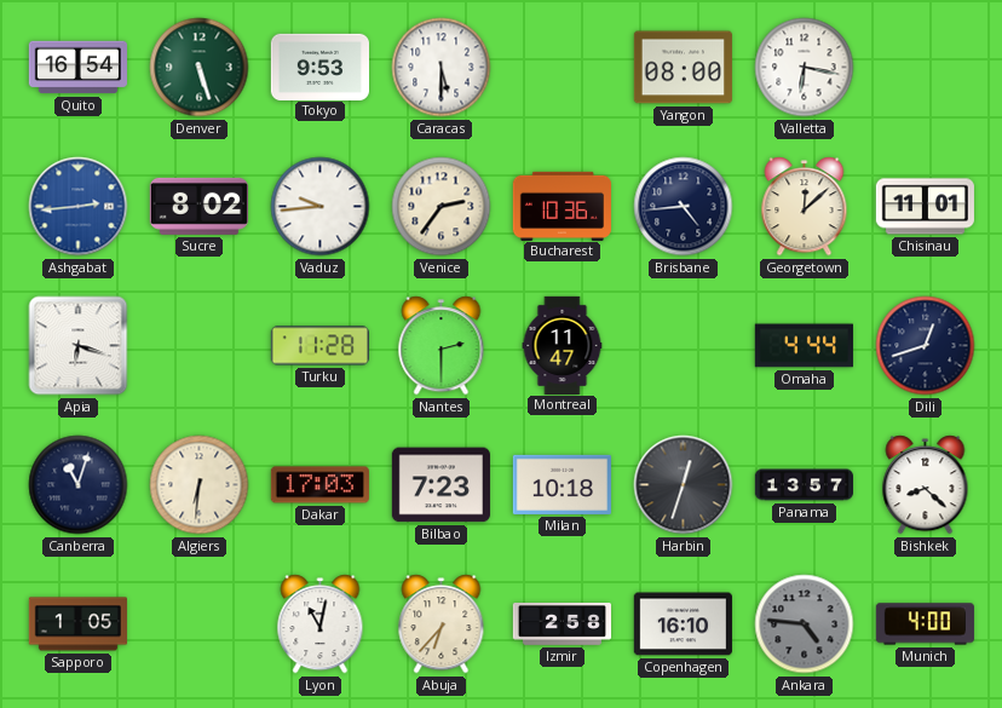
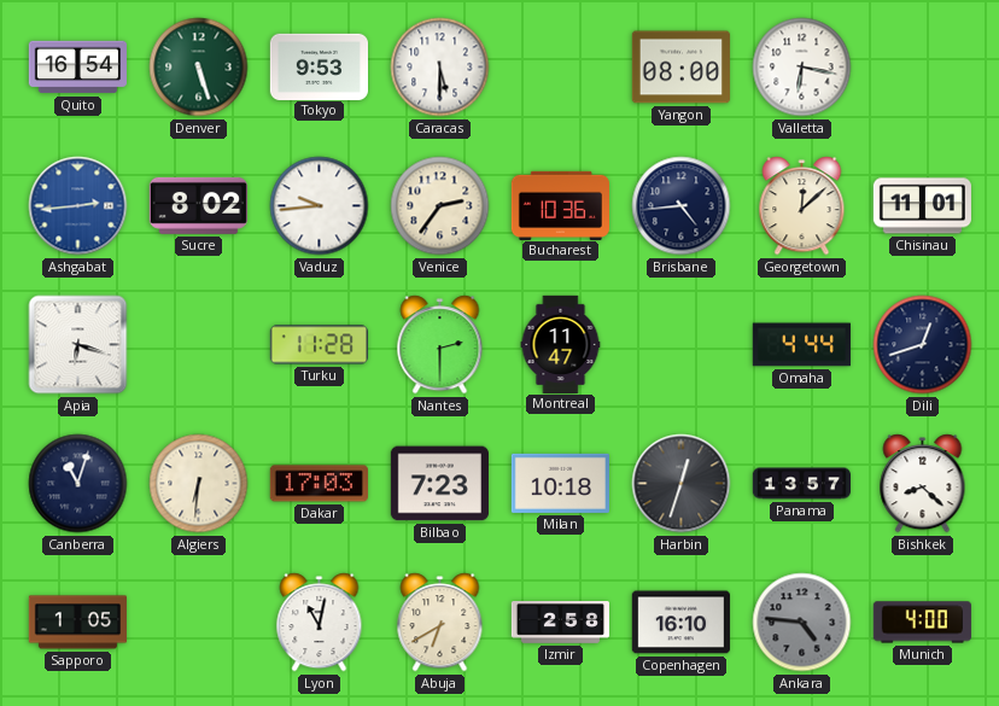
Abuja: 6:37 -> 6:40
